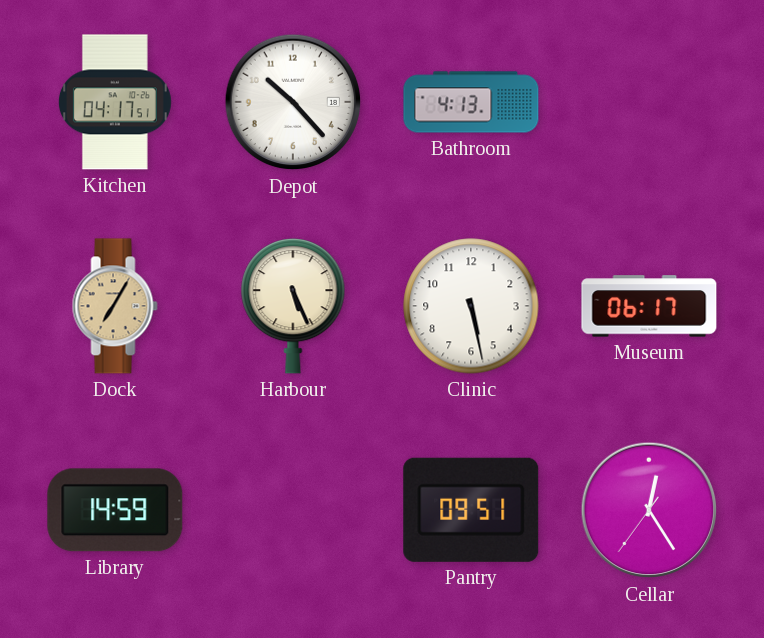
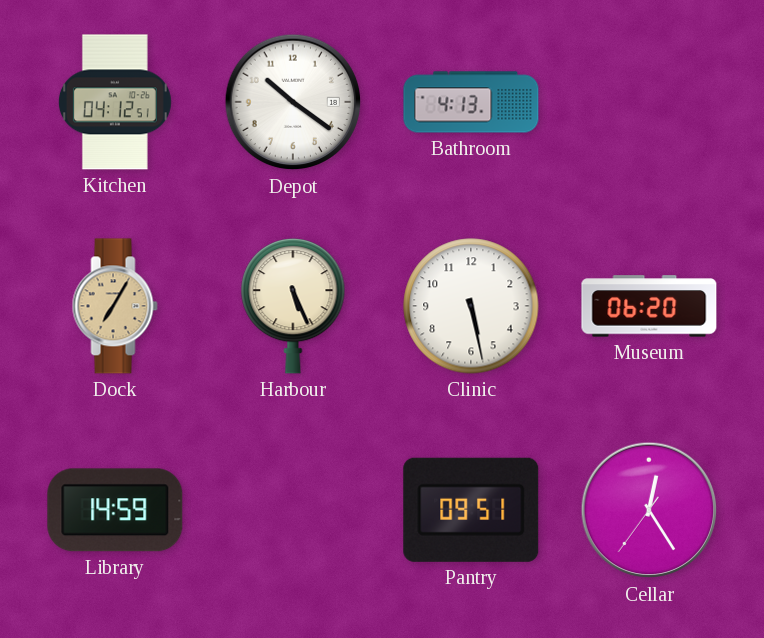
Kitchen: 04:17 -> 04:12
Depot: 10:23 -> 10:21
Museum: 06:17 -> 06:20
